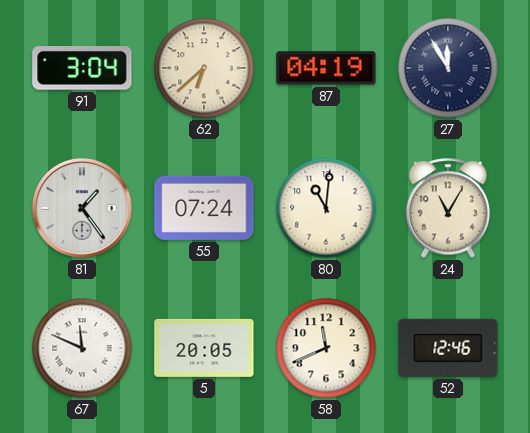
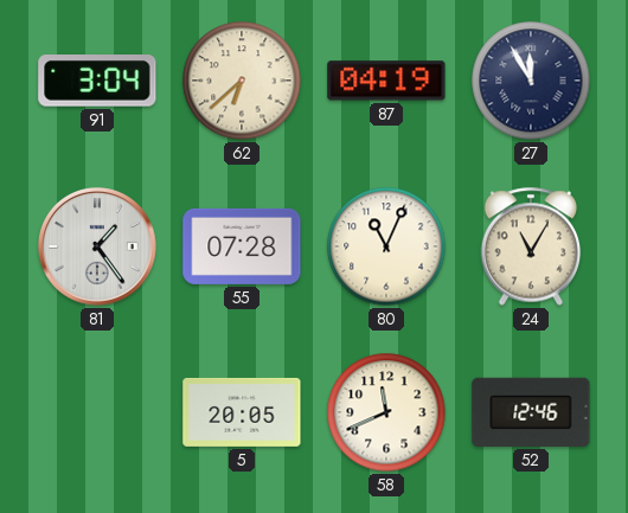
55: 07:24 -> 07:28
80: 11:01 -> 11:04
67: 11:49 -> none
